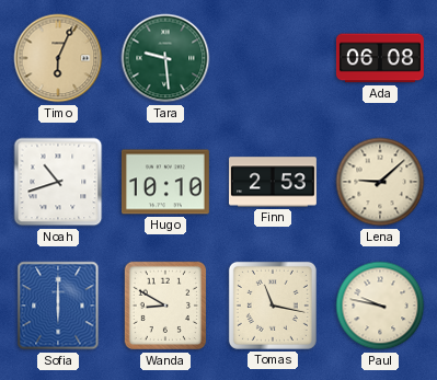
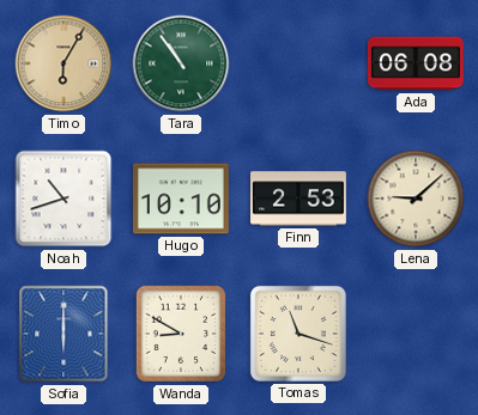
Timo: 6:04 -> 6:05
Tara: 9:29 -> 10:54
Tomas: 11:17 -> 11:18
Paul: 9:47 -> none
